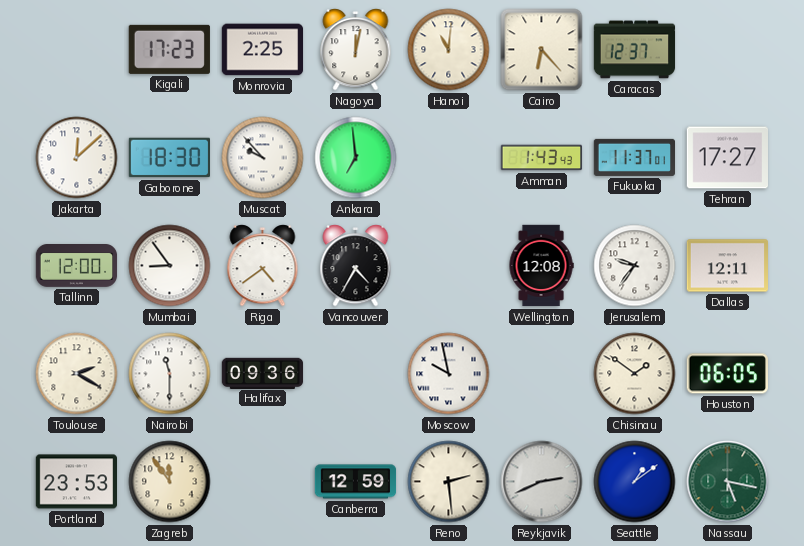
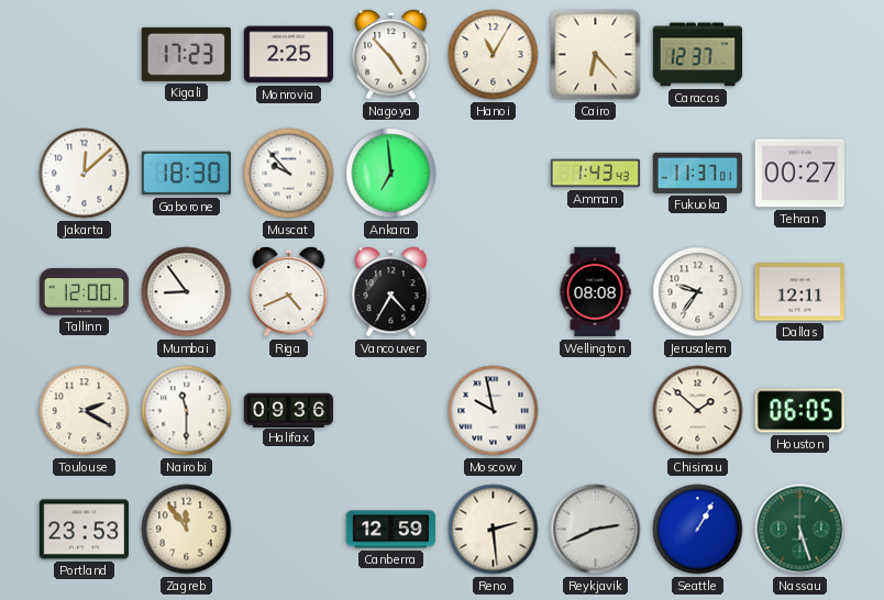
Nagoya: 12:02 -> 4:53
Hanoi: 11:01 -> 11:05
Tehran: 17:27 -> 00:27
Riga: 4:39 -> 4:41
Wellington: 12:08 -> 08:08
Chisinau: 1:51 -> 1:52
Seattle: 1:09 -> 1:05
Nassau: 5:17 -> 5:27
